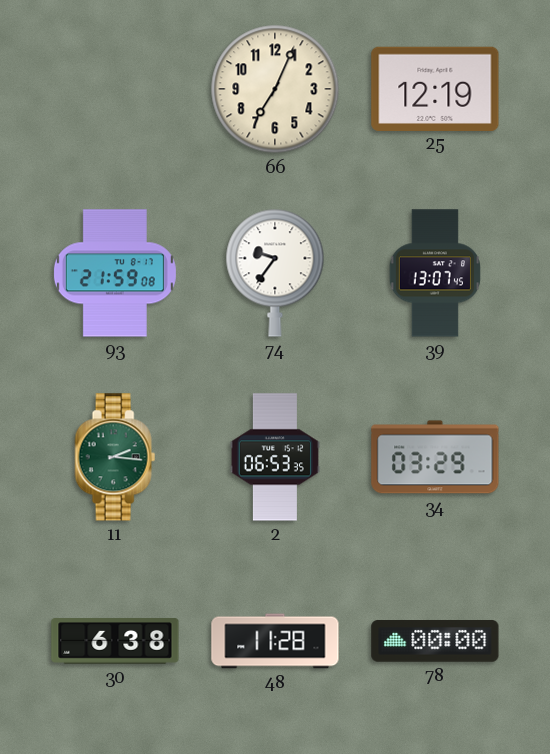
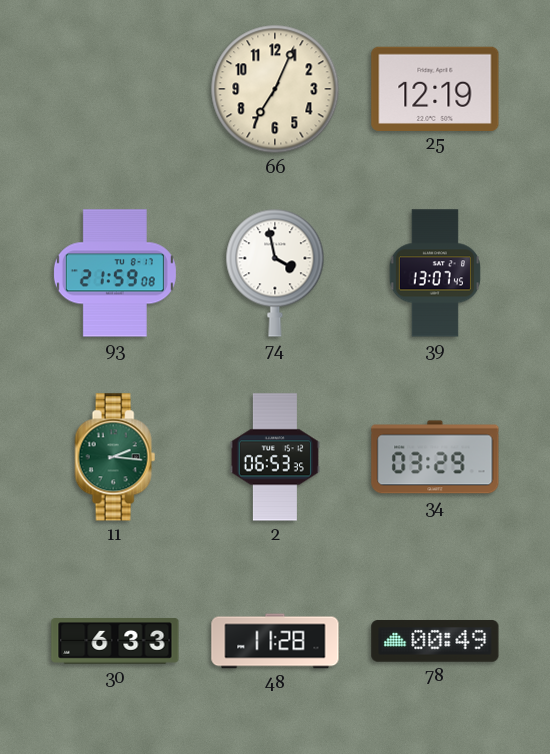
74: 9:36 -> 3:58
30: 6:38 -> 6:33
78: 00:00 -> 00:49
